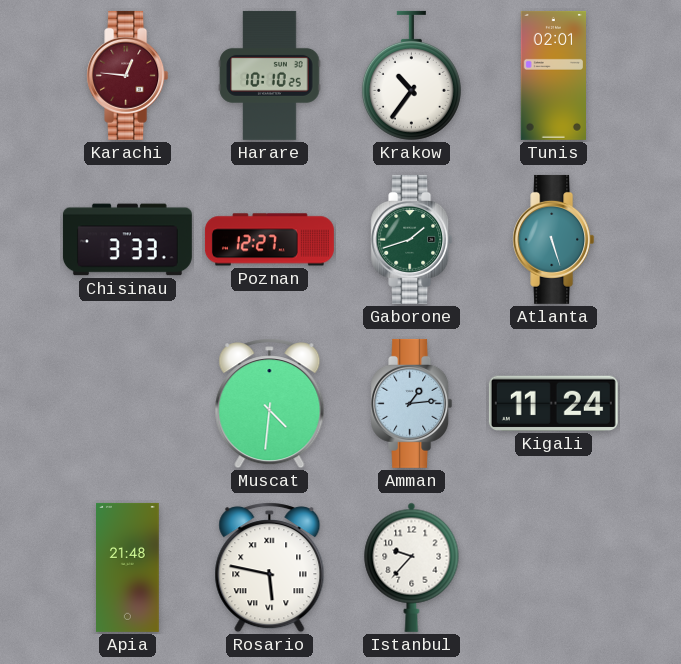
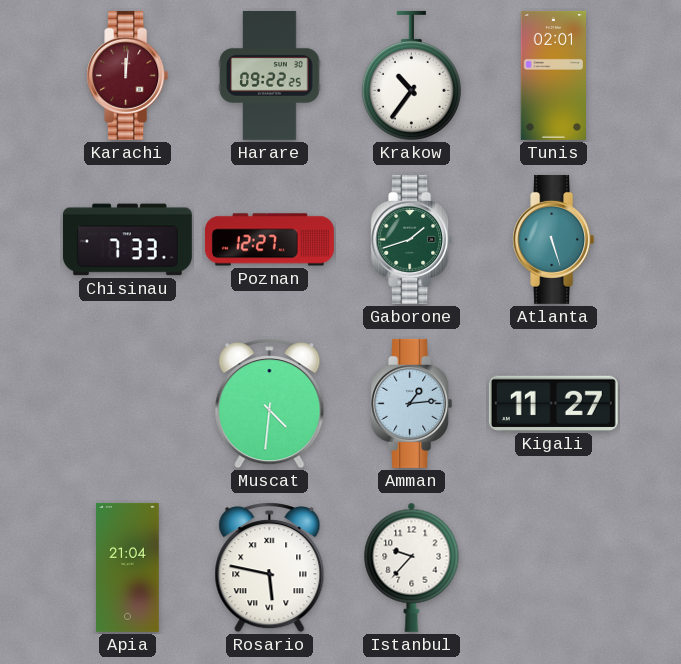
Karachi: 12:46 -> 12:01
Harare: 10:10 -> 09:22
Chisinau: 3:33 -> 7:33
Kigali: 11:24 -> 11:27
Apia: 21:48 -> 21:04
